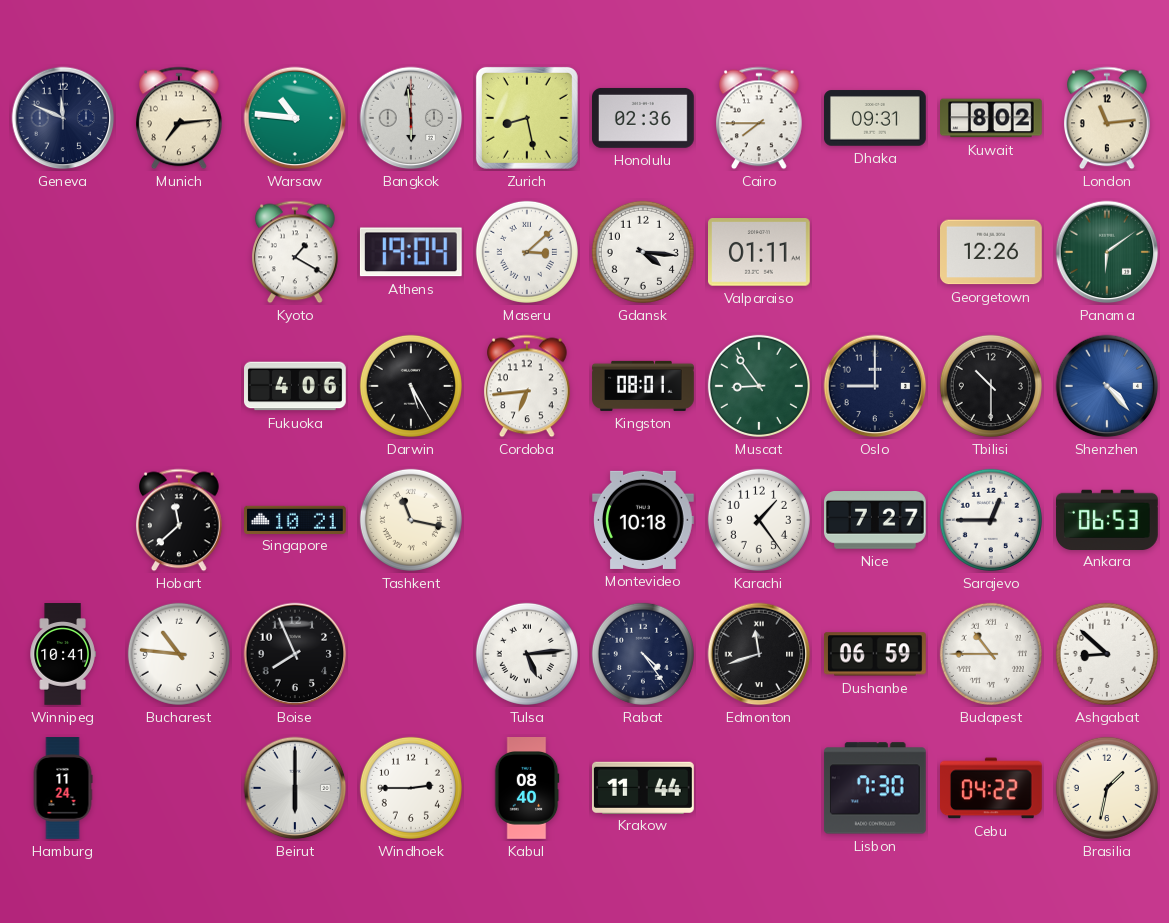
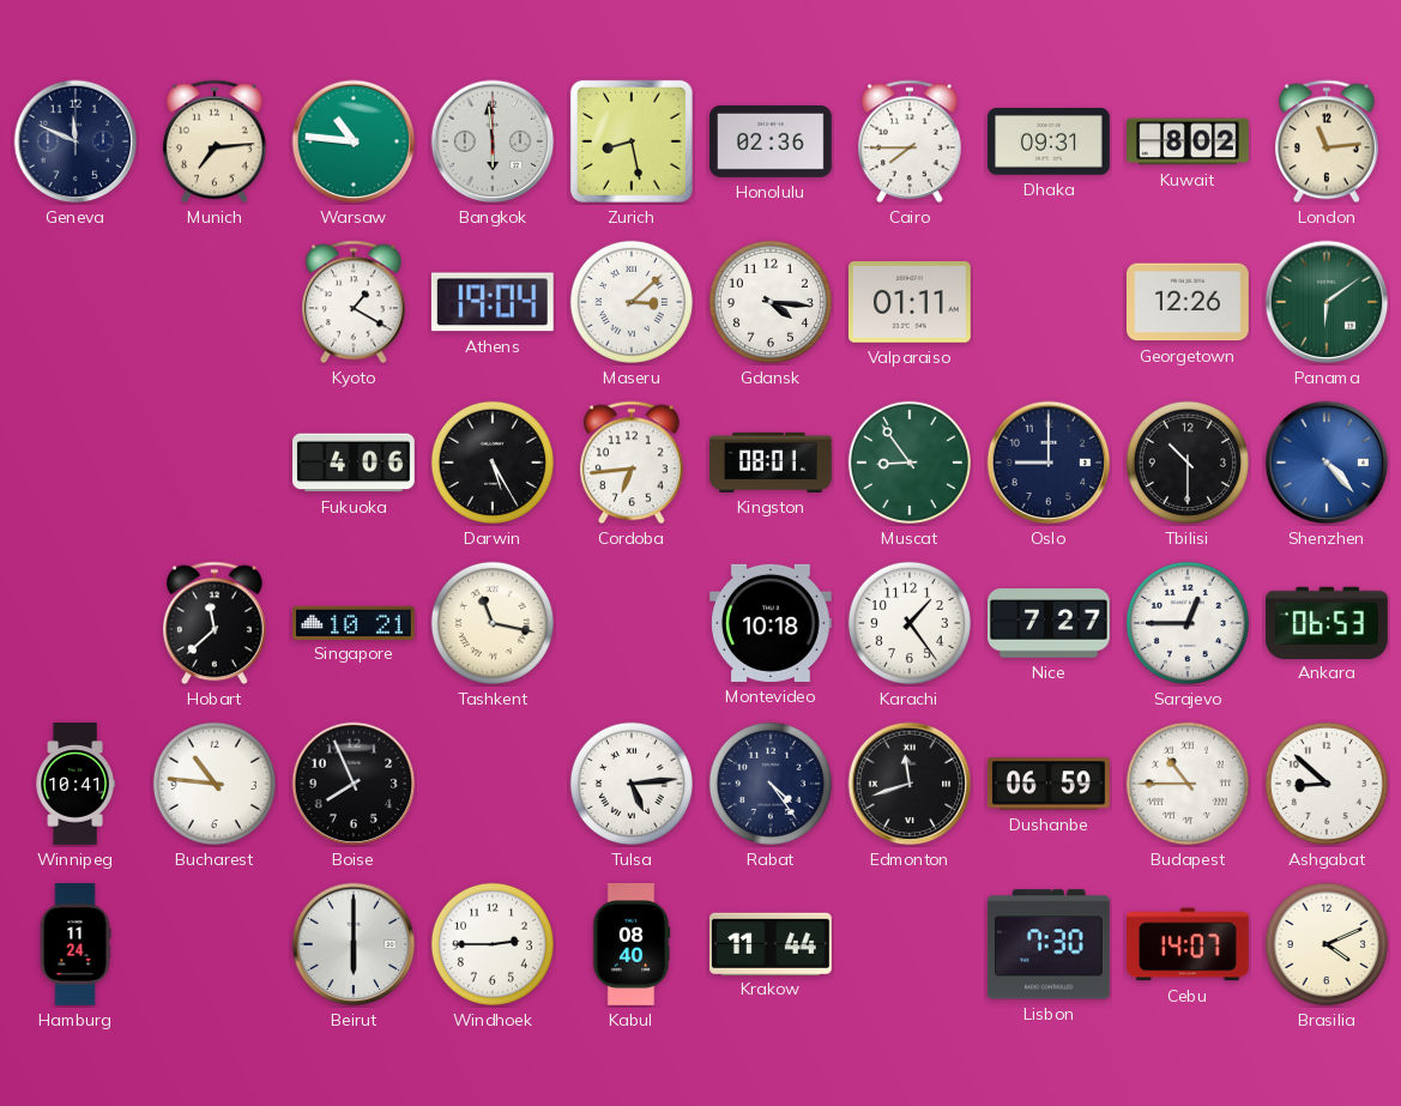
Cebu: 04:22 -> 14:07
Brasilia: 1:32 -> 4:11
